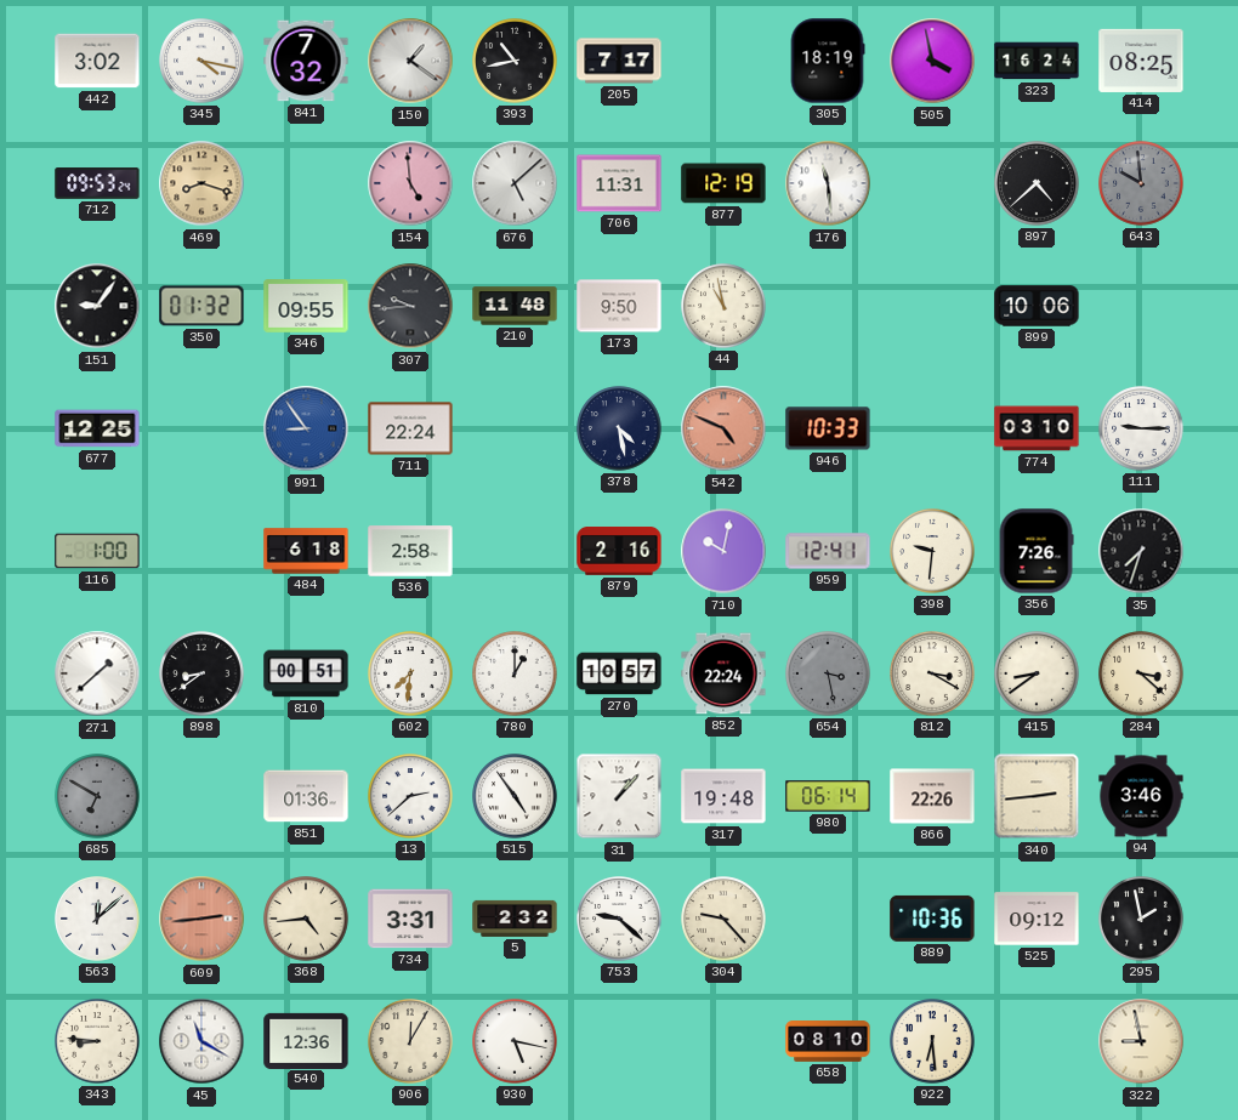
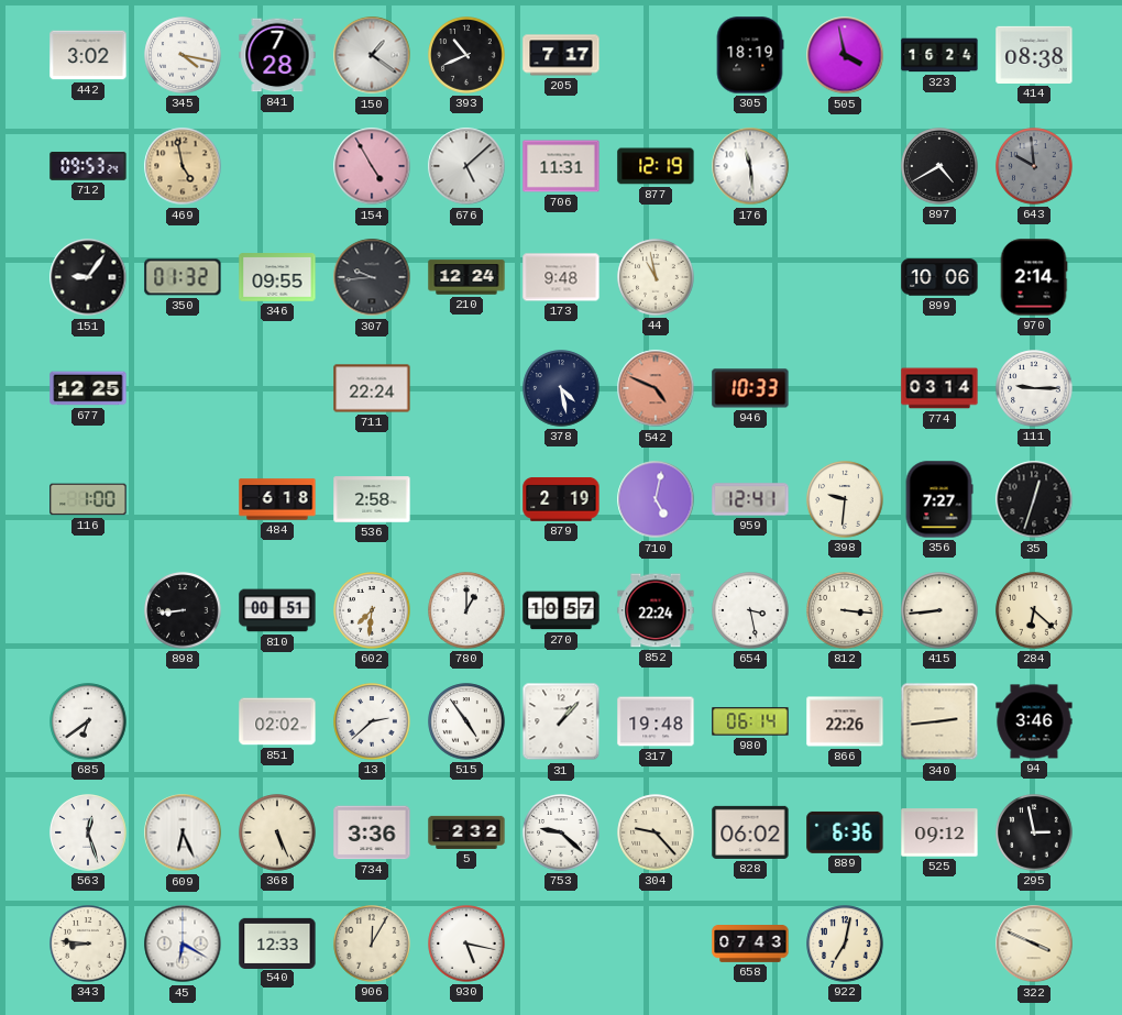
841: 7:32 -> 7:28
393: 10:43 -> 10:41
414: 08:25 -> 08:38
469: 8:18 -> 4:58
154: 4:59 -> 4:55
897: 4:38 -> 4:40
210: 11:48 -> 12:24
173: 9:50 -> 9:48
970: none -> 2:14
991: 8:54 -> none
774: 03:10 -> 03:14
879: 2:16 -> 2:19
710: 10:02 -> 5:02
356: 7:26 -> 7:27
35: 7:33 -> 12:33
271: 1:38 -> none
898: 8:39 -> 8:44
654 dial: grey -> white
812: 3:20 -> 3:16
415: 8:39 -> 8:44
284: 3:22 -> 6:22
685: 6:50 -> 6:39
685 dial: grey -> white
851: 01:36 -> 02:02
563: 12:08 -> 12:27
609: 2:44 -> 6:26
609 dial: salmon -> white
368: 4:44 -> 5:26
734: 3:31 -> 3:36
828: none -> 06:02
889: 10:36 -> 6:36
295: 1:58 -> 2:58
45: 11:20 -> 6:20
540: 12:36 -> 12:33
658: 08:10 -> 07:43
922: 6:29 -> 7:02
322: 8:58 -> 3:49
